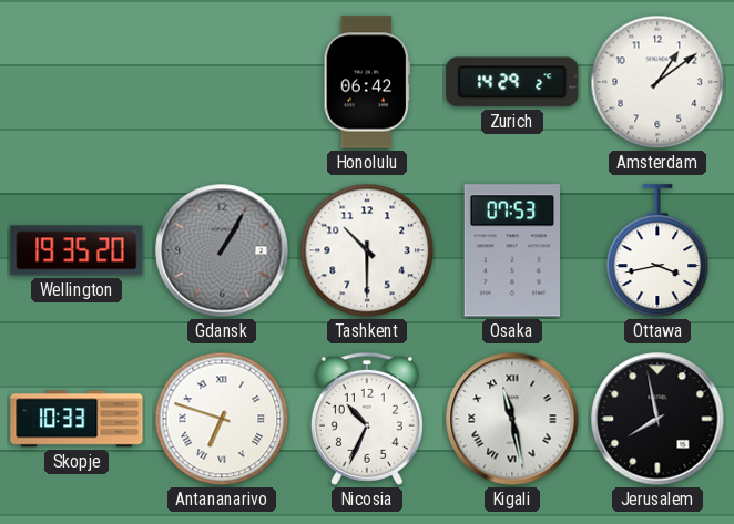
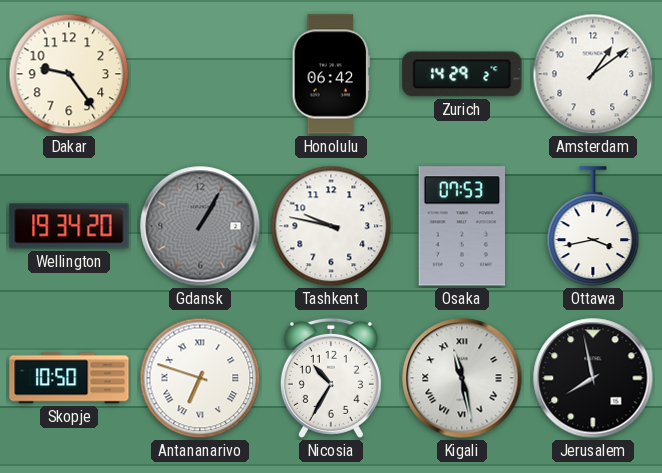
Dakar: none -> 9:24
Wellington: 19:35 -> 19:34
Tashkent: 10:30 -> 9:47
Skopje: 10:33 -> 10:50
Nicosia: 10:34 -> 10:35
